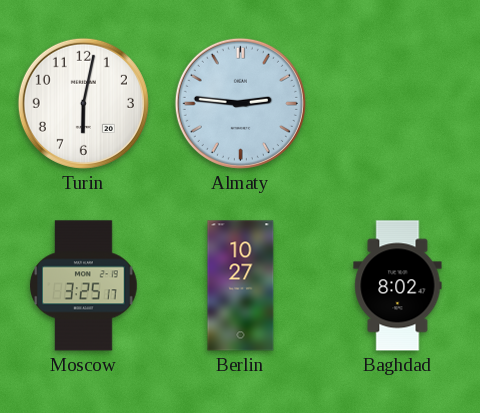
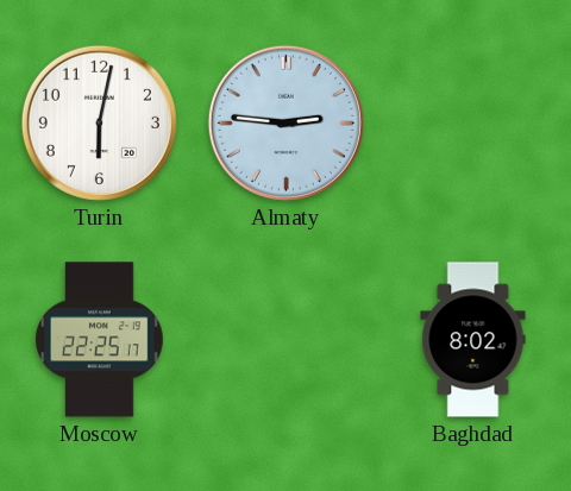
Moscow: 3:25 -> 22:25
Berlin: 10:27 -> none
